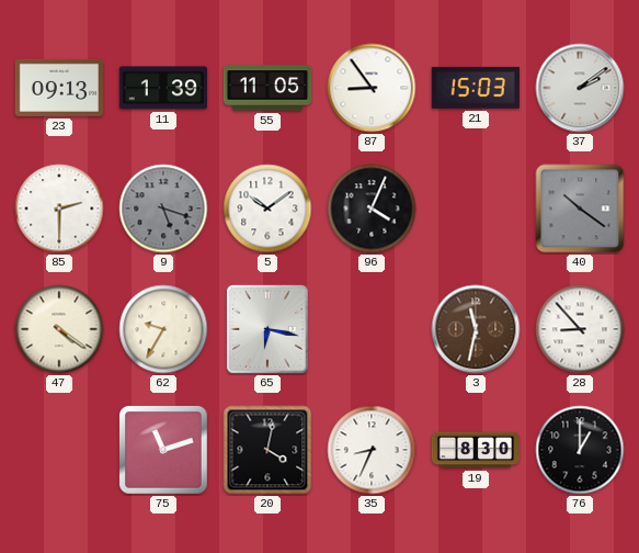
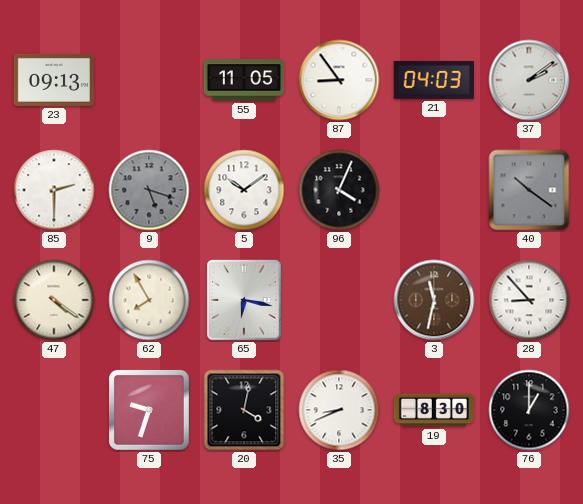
11: 1:39 -> none
21: 15:03 -> 04:03
62: 9:35 -> 7:55
75: 11:12 -> 9:33
35: 8:34 -> 8:41
